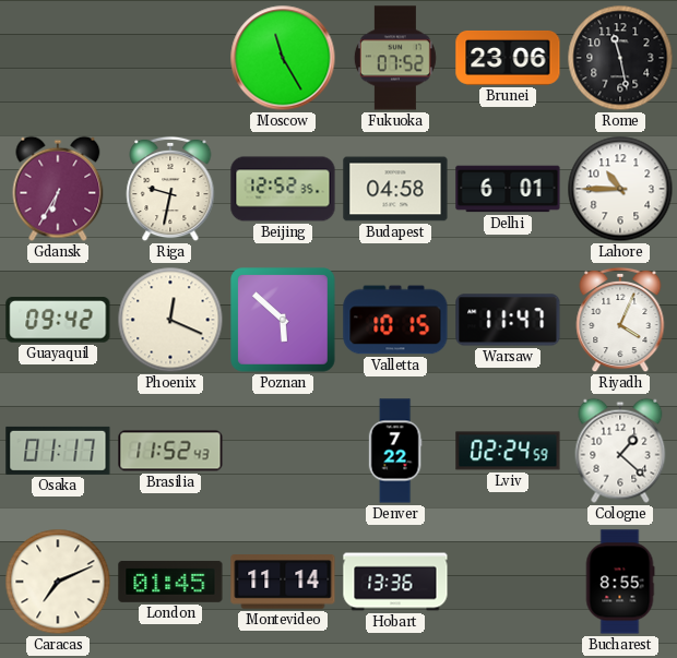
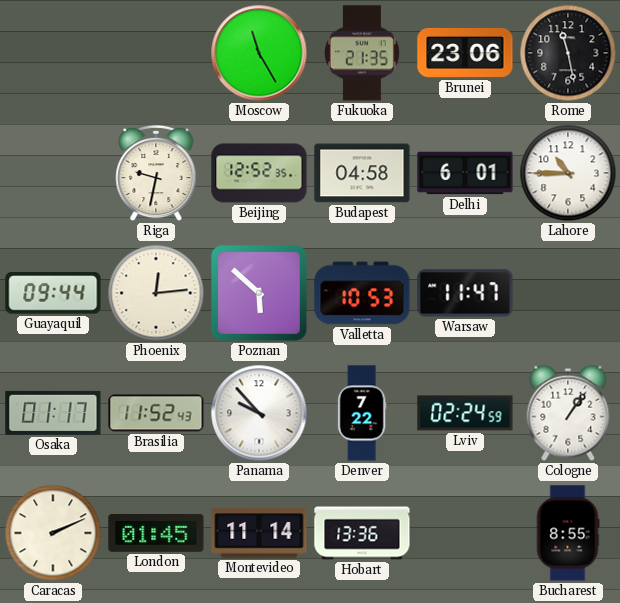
Fukuoka: 07:52 -> 21:35
Gdansk: 6:35 -> none
Guayaquil: 09:42 -> 09:44
Phoenix: 12:19 -> 12:14
Valletta: 10:15 -> 10:53
Riyadh: 4:04 -> none
Panama: none -> 9:53
Cologne: 1:22 -> 1:06
Caracas: 7:11 -> 2:11
